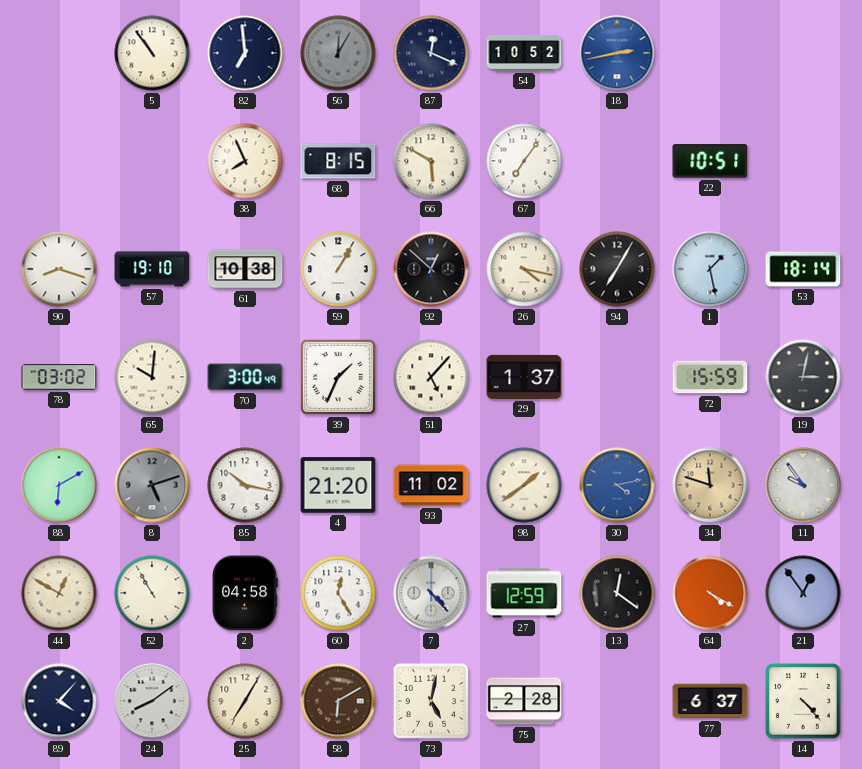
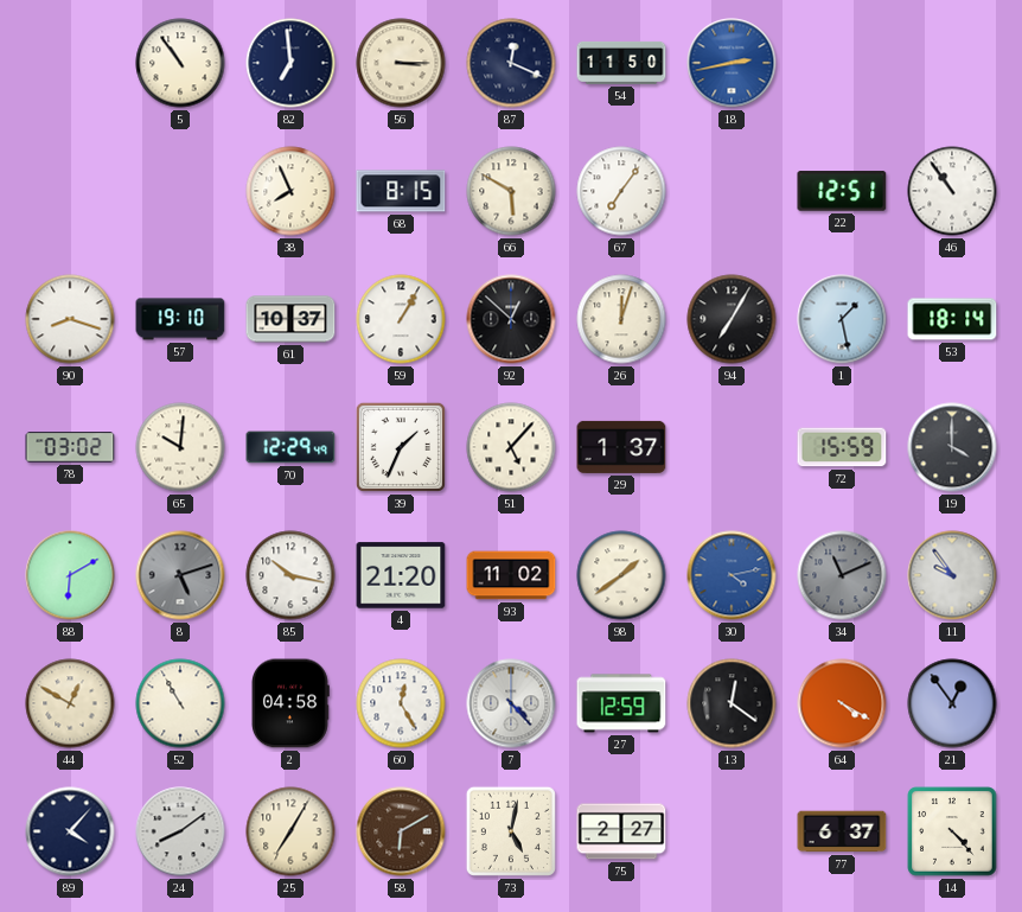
56: 12:05 -> 3:15
56 dial: grey -> cream
54: 10:52 -> 11:50
22: 10:51 -> 12:51
46: none -> 10:54
61: 10:38 -> 10:37
26: 4:17 -> 12:03
70: 3:00 -> 12:29
19: 3:02 -> 4:00
34: 11:48 -> 11:11
34 dial: champagne -> grey
75: 2:28 -> 2:27
